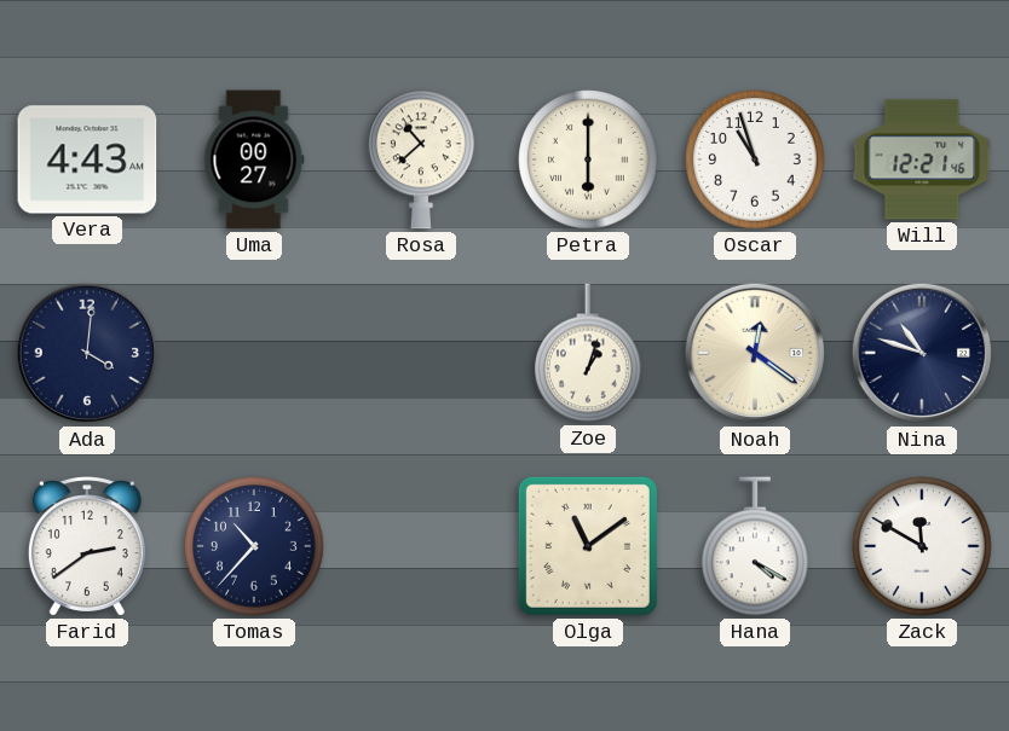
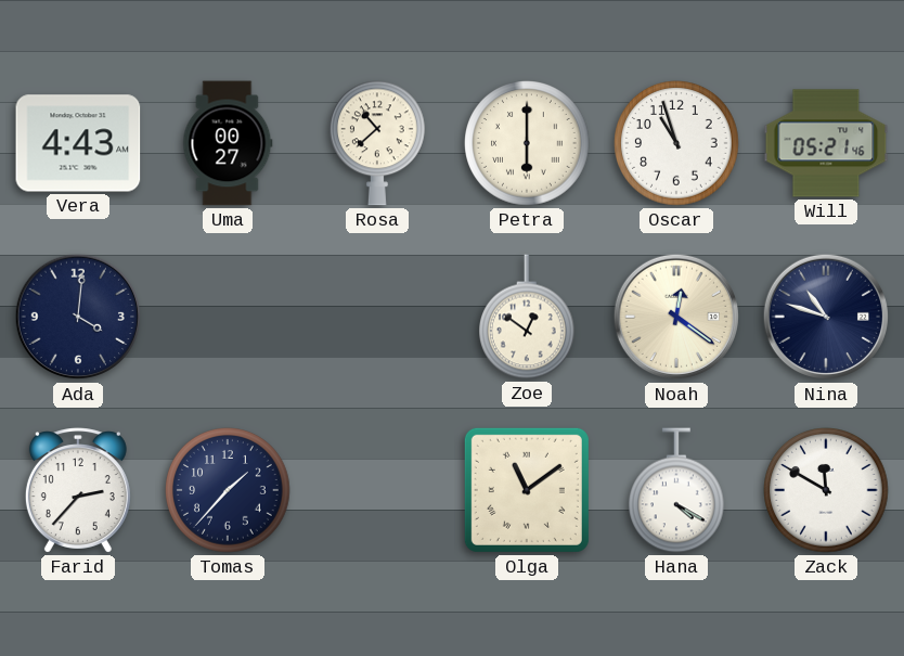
Will: 12:21 -> 05:21
Zoe: 1:03 -> 12:51
Farid: 2:39 -> 2:37
Tomas: 10:37 -> 1:37
